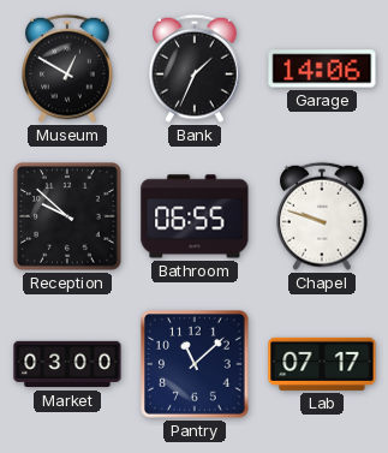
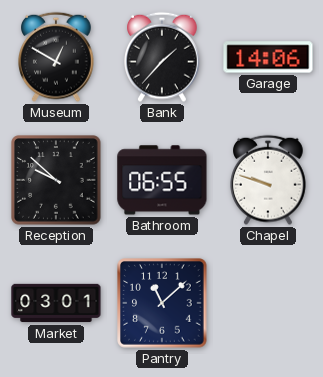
Bank: 1:34 -> 1:37
Market: 03:00 -> 03:01
Lab: 07:17 -> none
